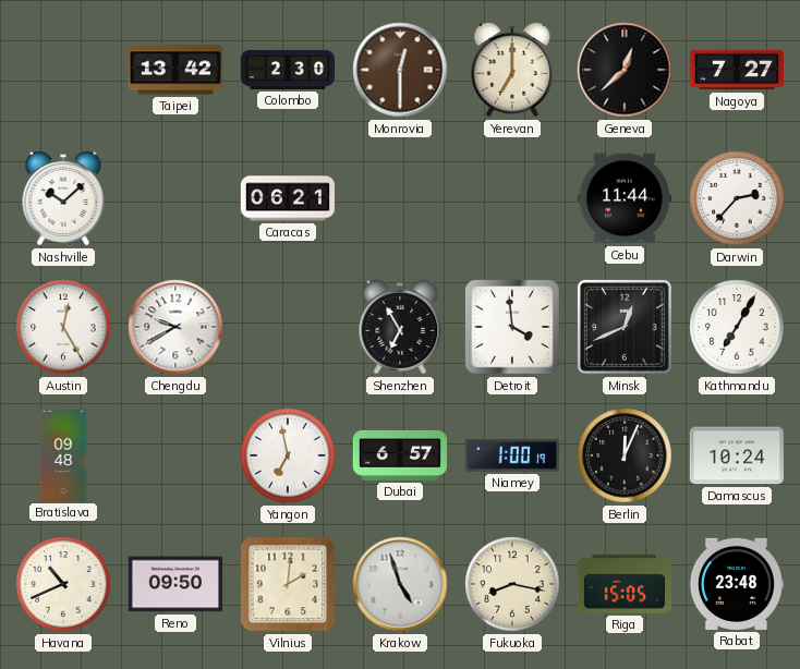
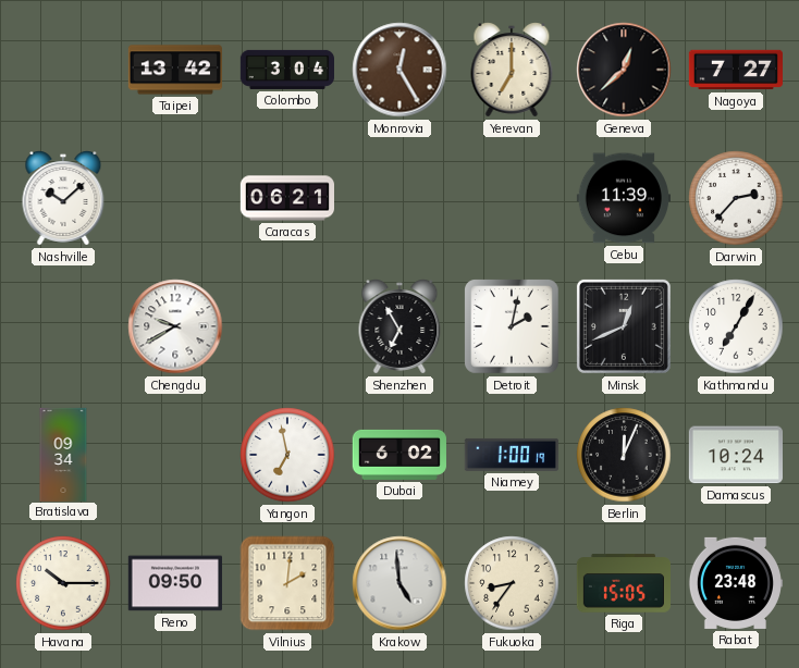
Colombo: 2:30 -> 3:04
Monrovia: 12:30 -> 12:25
Cebu: 11:44 -> 11:39
Austin: 12:25 -> none
Detroit: 3:59 -> 2:02
Bratislava: 09:48 -> 09:34
Dubai: 6:57 -> 6:02
Havana: 10:41 -> 10:15
Krakow: 4:57 -> 4:59
Fukuoka: 8:17 -> 8:36
